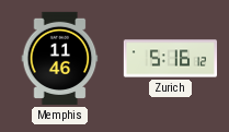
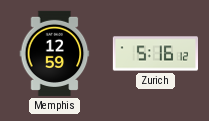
Memphis: 11:46 -> 12:59
